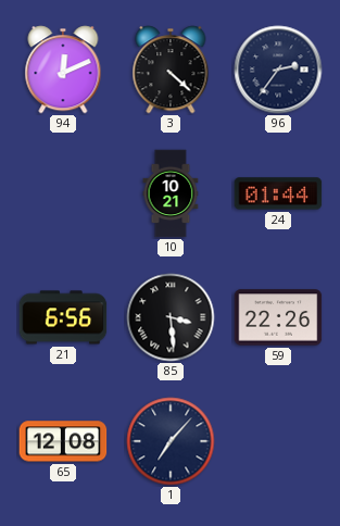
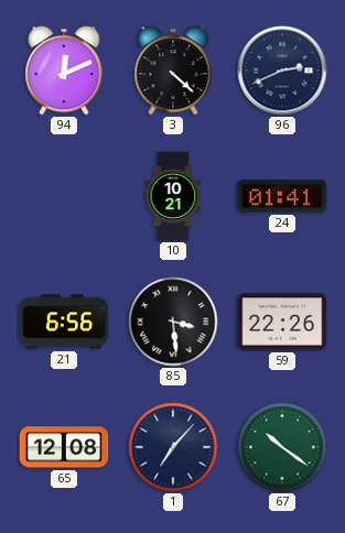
96: 2:36 -> 2:41
24: 01:44 -> 01:41
67: none -> 10:21
